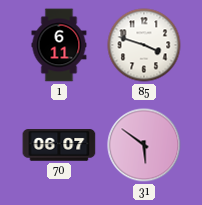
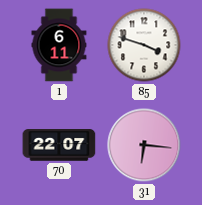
70: 06:07 -> 22:07
31: 5:51 -> 6:16
